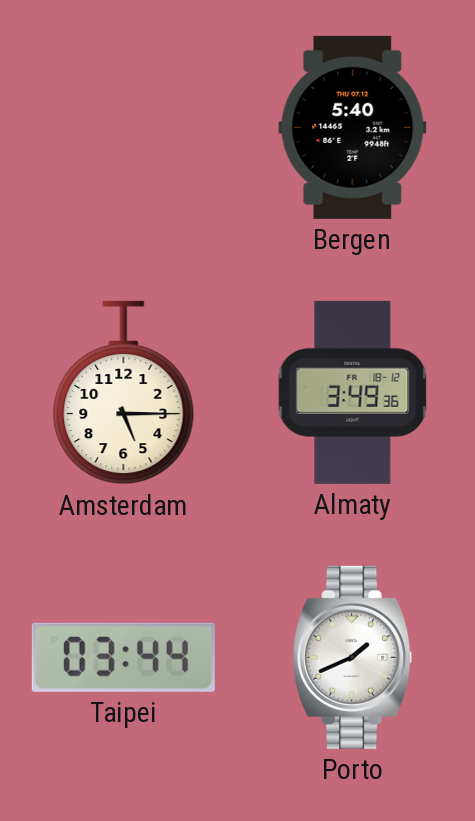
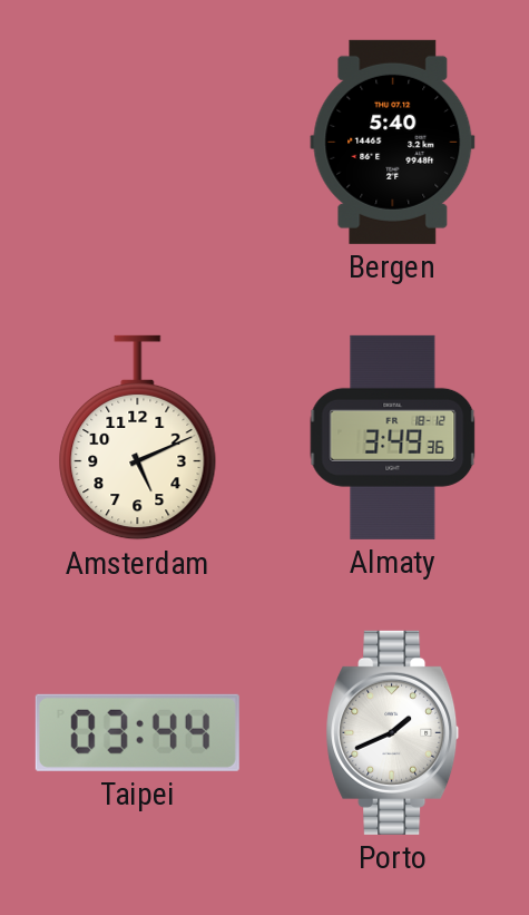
Amsterdam: 5:15 -> 5:11
